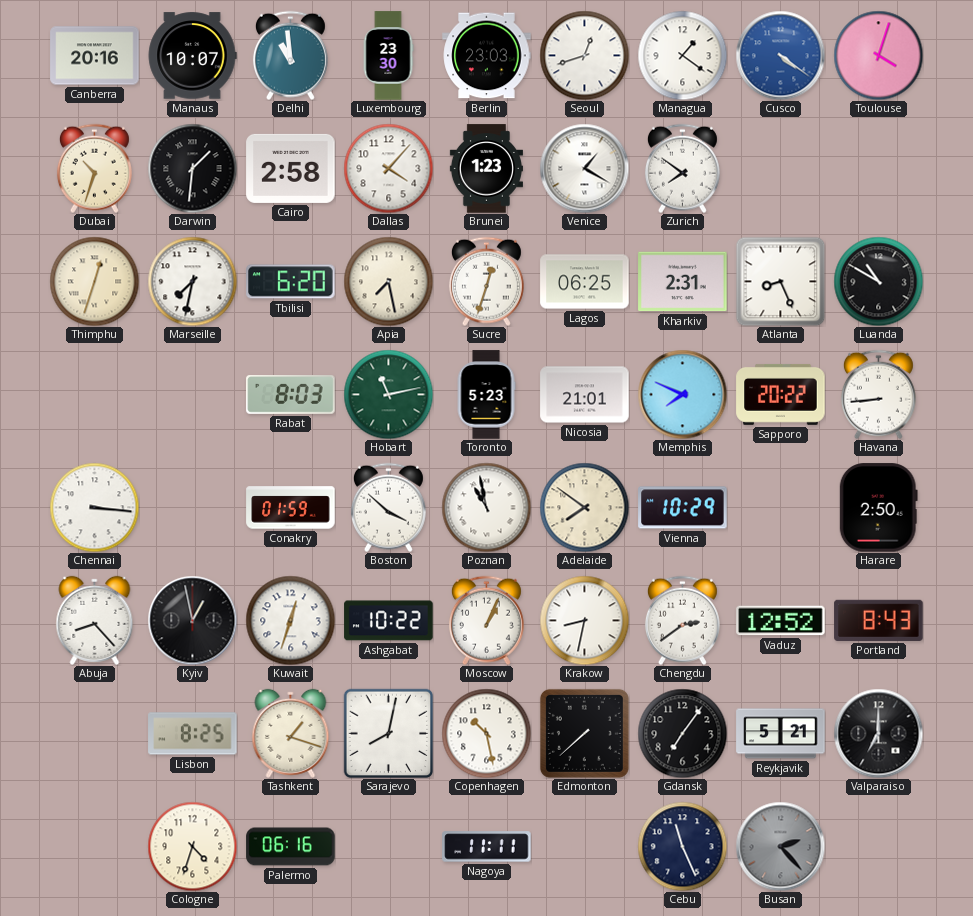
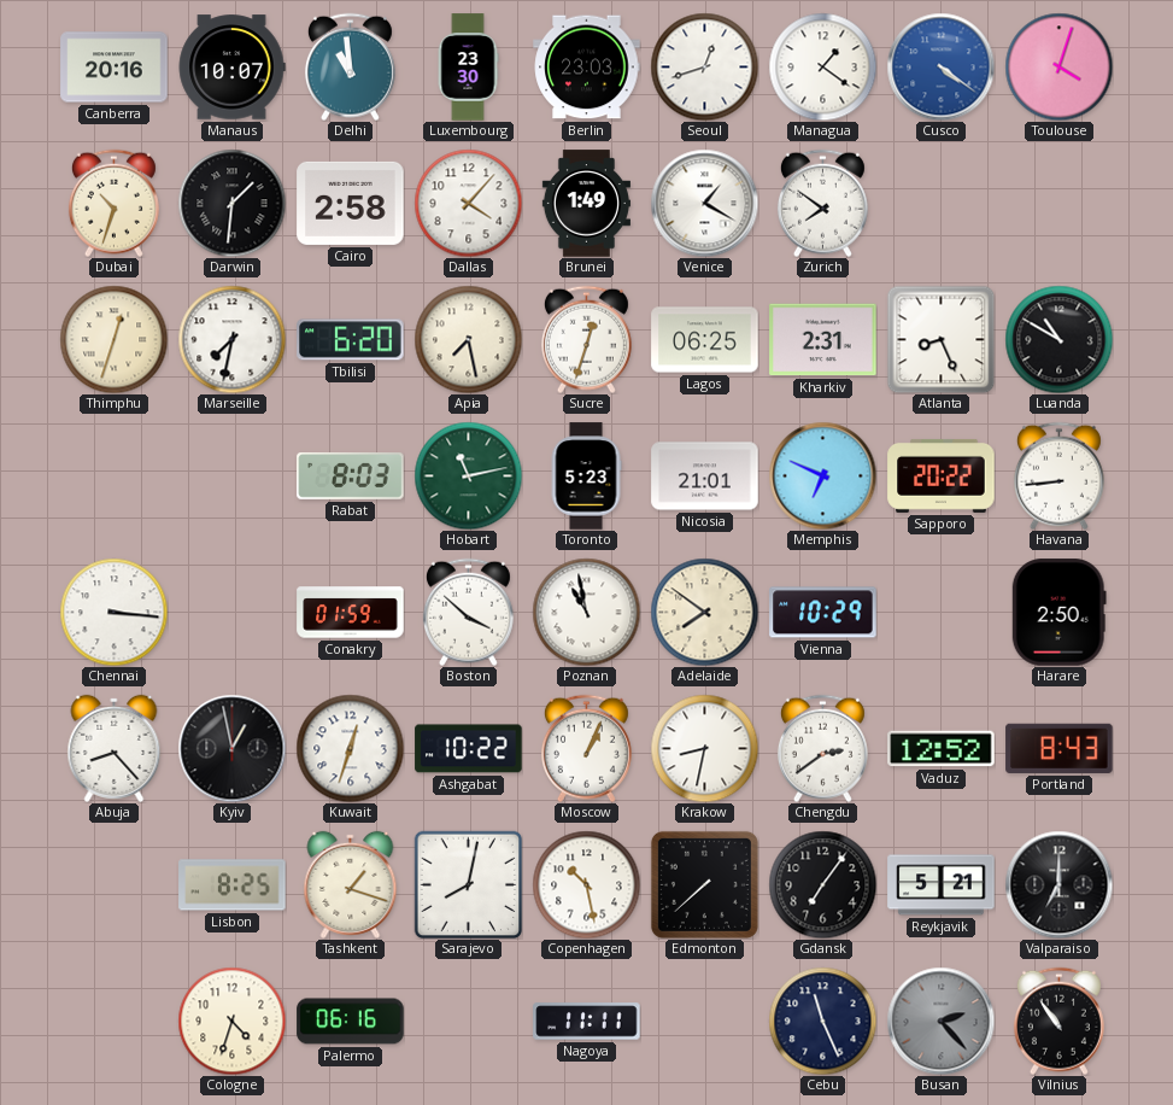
Brunei: 1:23 -> 1:49
Memphis: 7:49 -> 6:49
Vilnius: none -> 10:54
